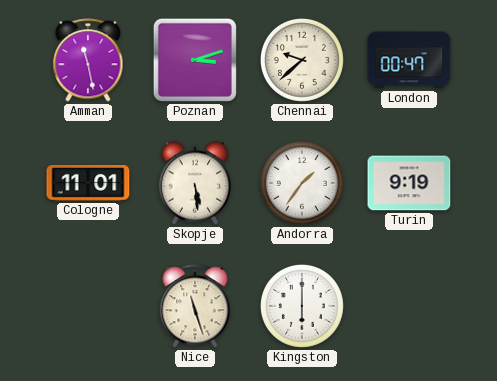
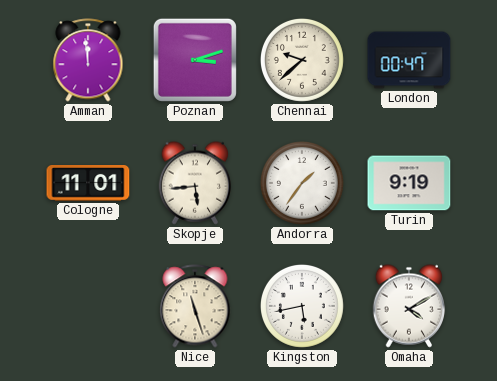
Amman: 11:28 -> 11:59
Skopje: 5:29 -> 5:44
Kingston: 6:00 -> 5:43
Omaha: none -> 4:10
